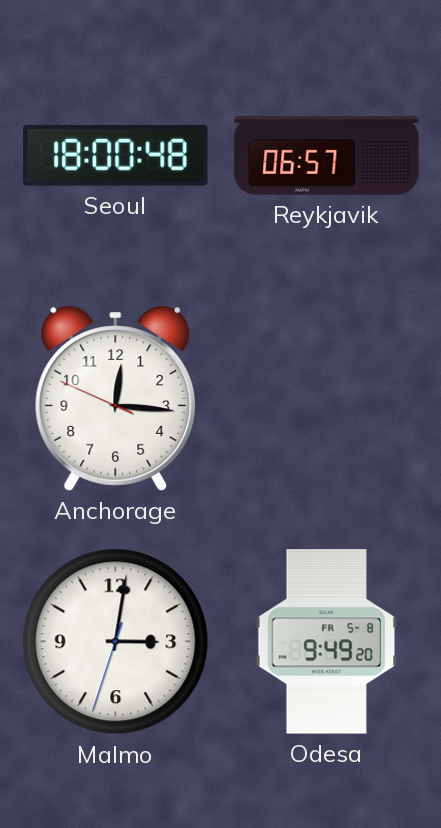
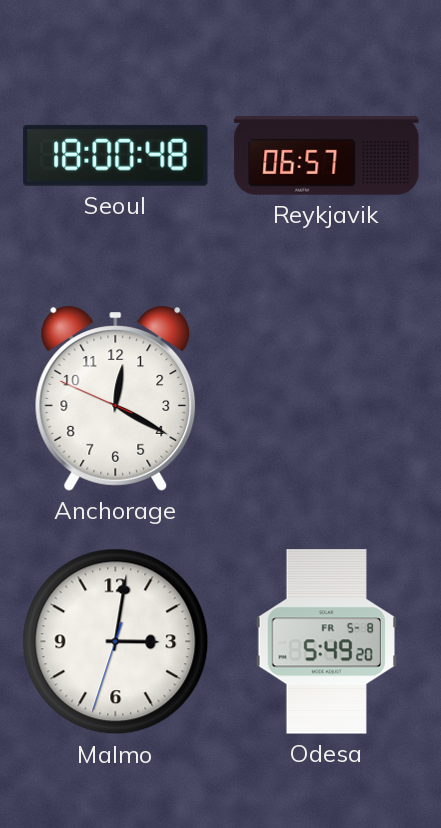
Anchorage: 12:15 -> 12:19
Odesa: 9:49 -> 5:49
